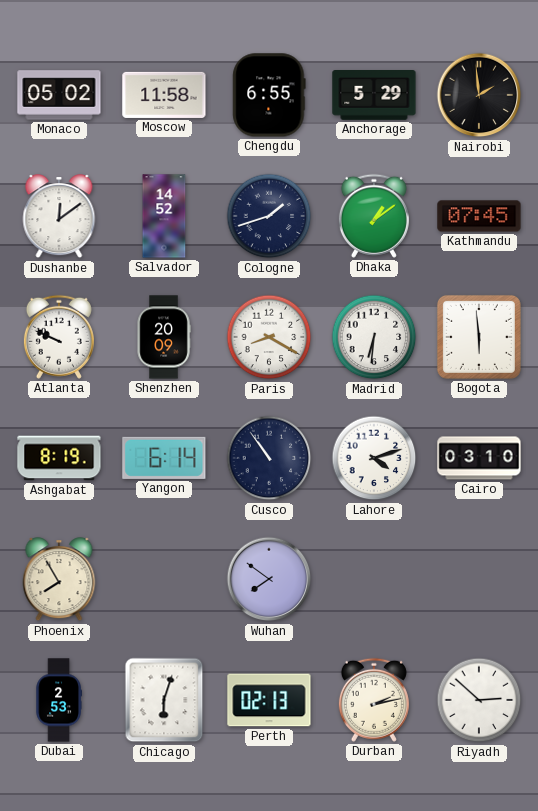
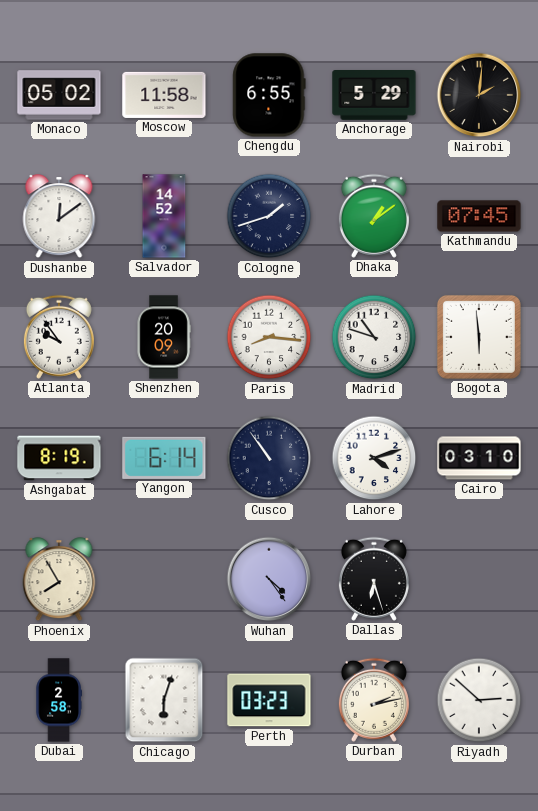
Nairobi: 1:59 -> 2:01
Atlanta: 9:49 -> 9:54
Paris: 8:20 -> 8:16
Madrid: 6:31 -> 10:48
Wuhan: 7:51 -> 4:24
Dallas: none -> 6:27
Dubai: 2:53 -> 2:58
Perth: 02:13 -> 03:23
